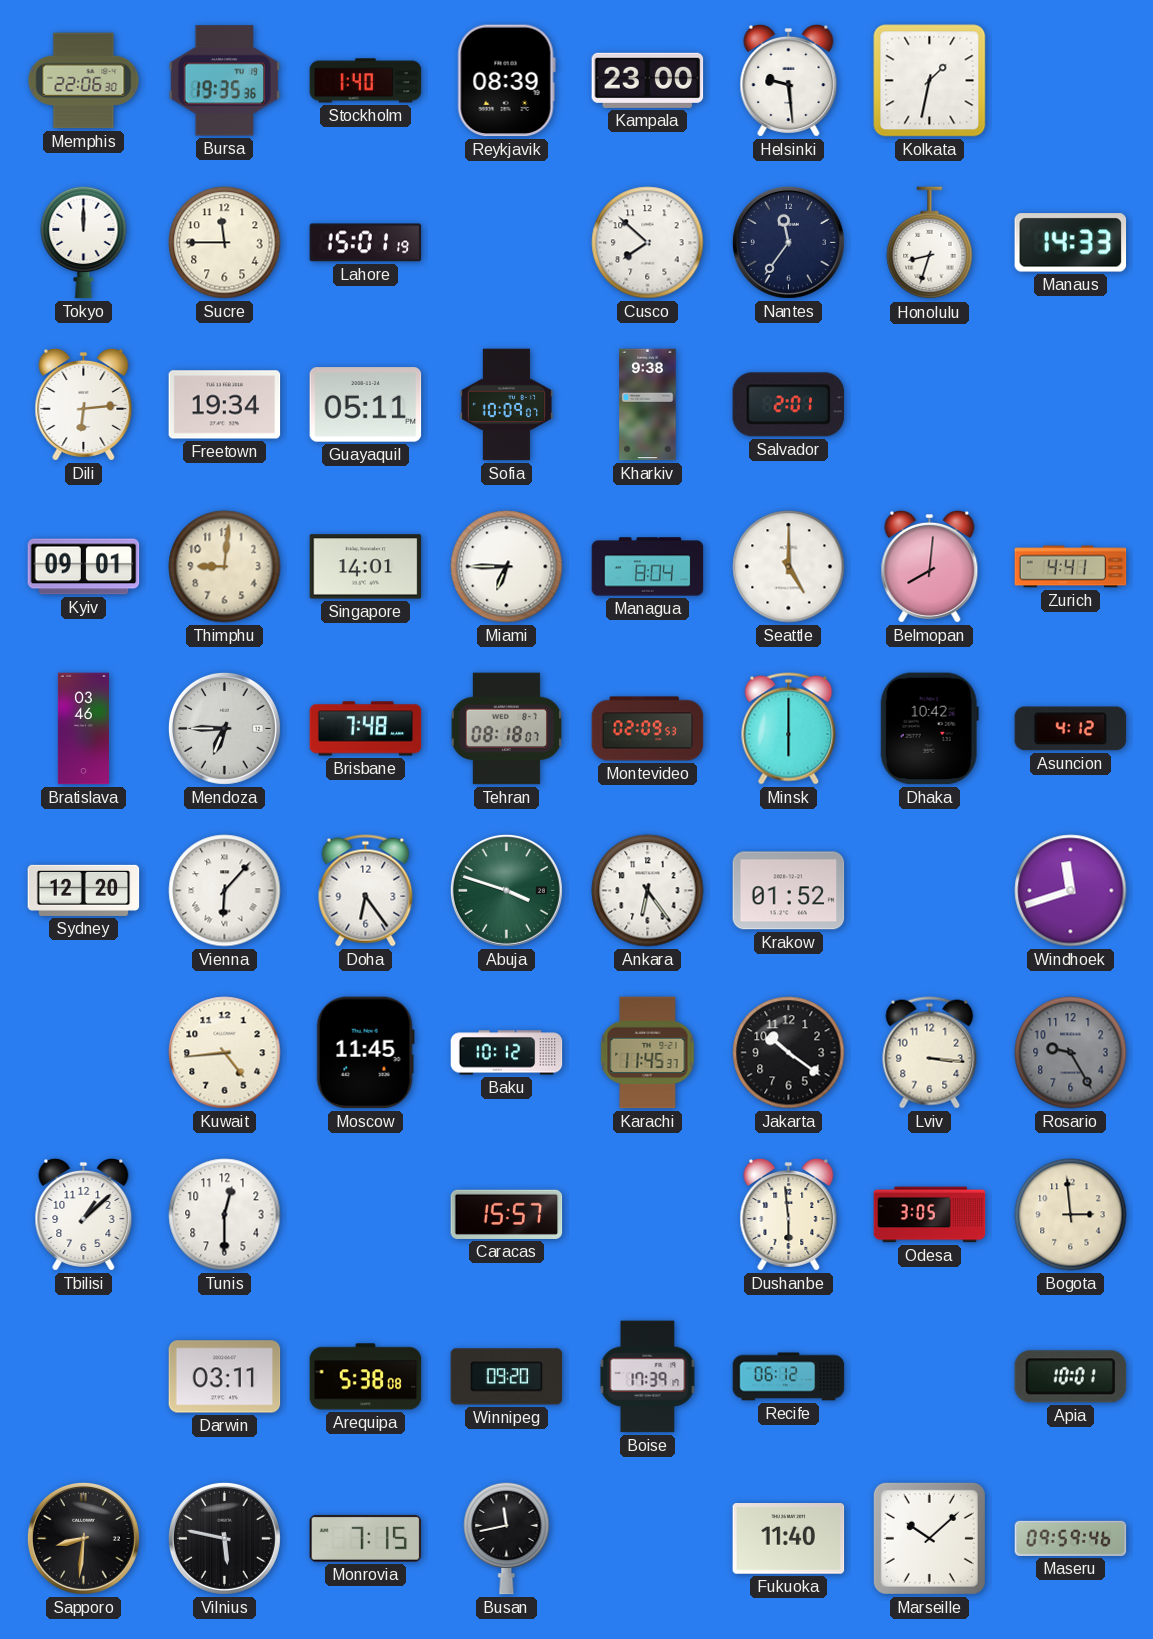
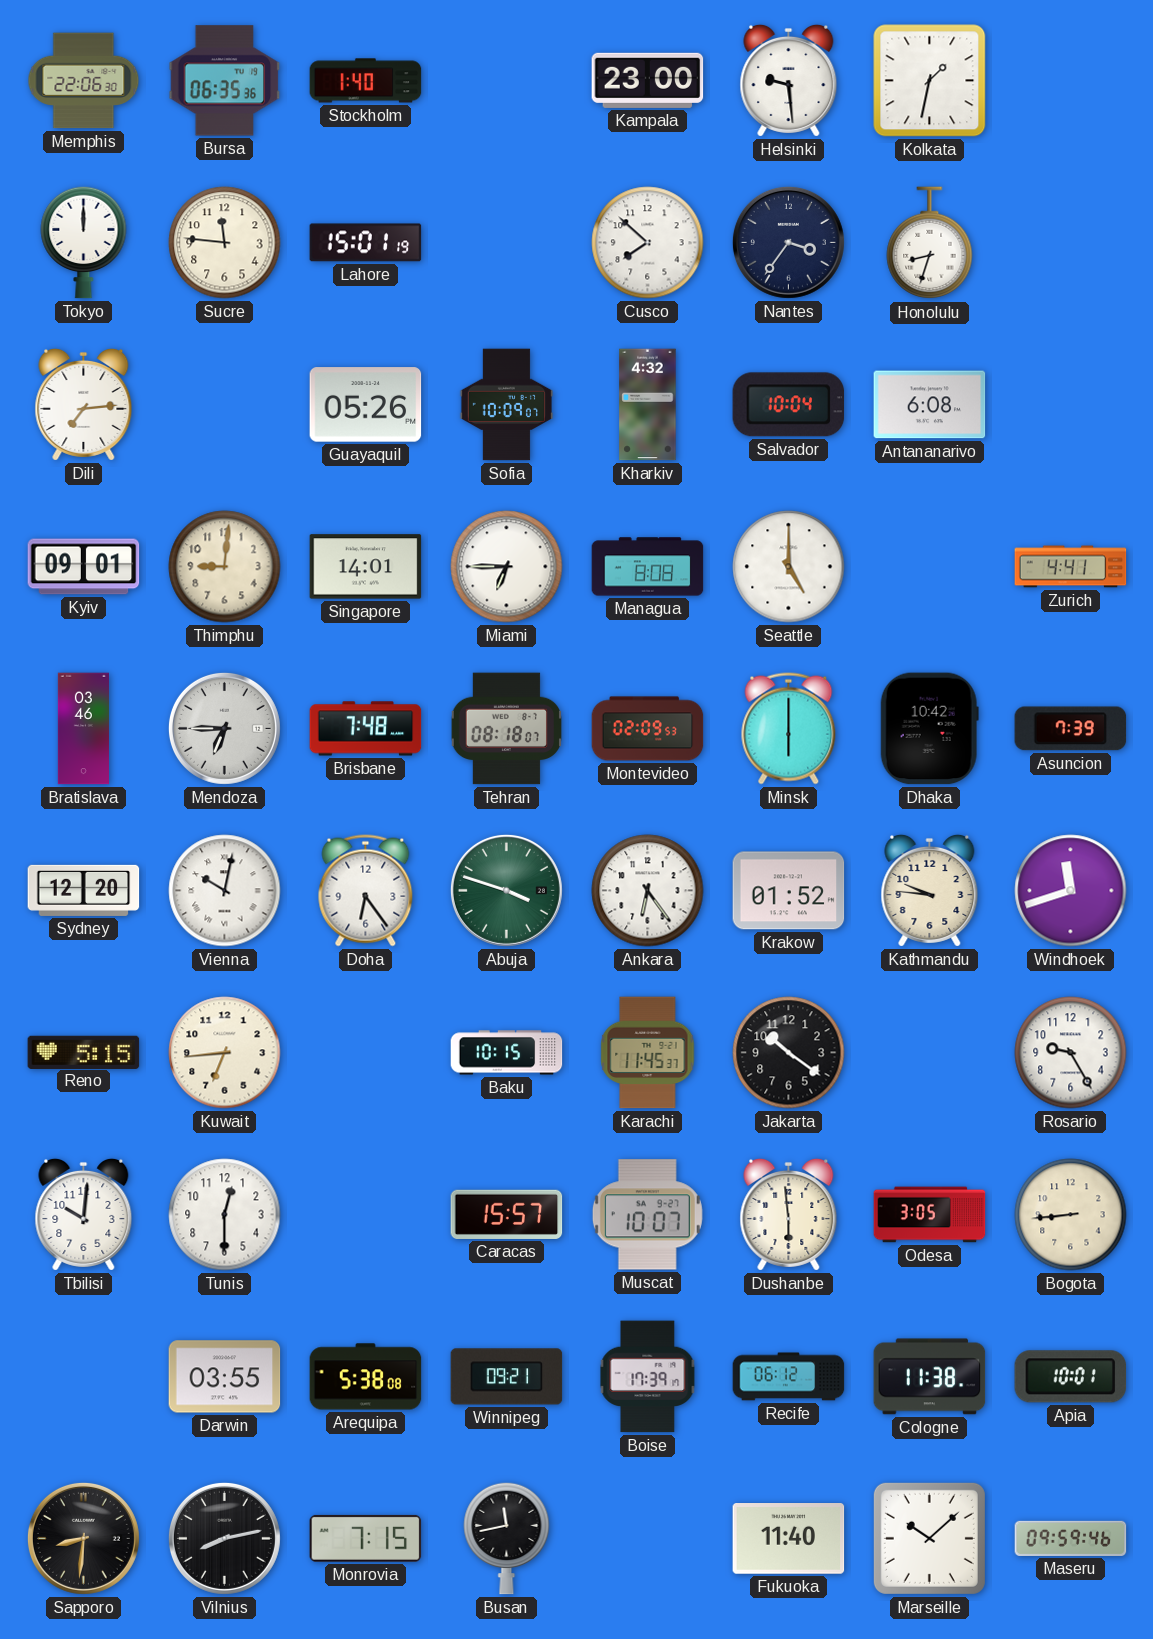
Bursa: 19:35 -> 06:35
Reykjavik: 08:39 -> none
Sucre: 11:45 -> 11:46
Nantes: 11:36 -> 3:36
Manaus: 14:33 -> none
Dili: 6:14 -> 7:14
Freetown: 19:34 -> none
Guayaquil: 05:11 -> 05:26
Kharkiv: 9:38 -> 4:32
Salvador: 2:01 -> 10:04
Antananarivo: none -> 6:08
Managua: 8:04 -> 8:08
Belmopan: 8:01 -> none
Asuncion: 4:12 -> 7:39
Vienna: 6:07 -> 10:02
Kathmandu: none -> 9:46
Reno: none -> 5:15
Kuwait: 4:44 -> 6:44
Moscow: 11:45 -> none
Baku: 10:12 -> 10:15
Lviv: 3:16 -> none
Rosario dial: grey -> white
Tbilisi: 1:08 -> 10:01
Muscat: none -> 10:07
Bogota: 2:59 -> 8:44
Darwin: 03:11 -> 03:55
Winnipeg: 09:20 -> 09:21
Cologne: none -> 11:38
Vilnius: 5:47 -> 8:13
